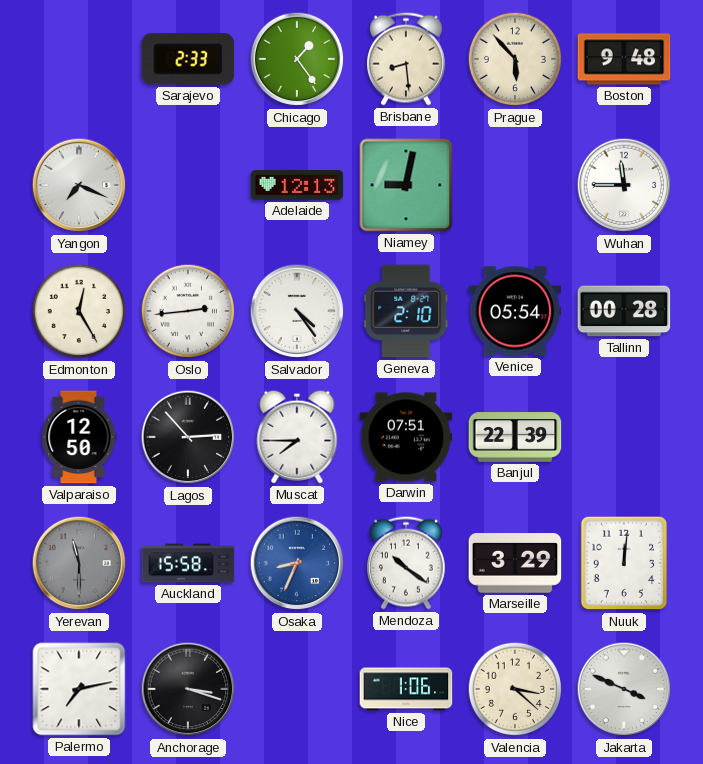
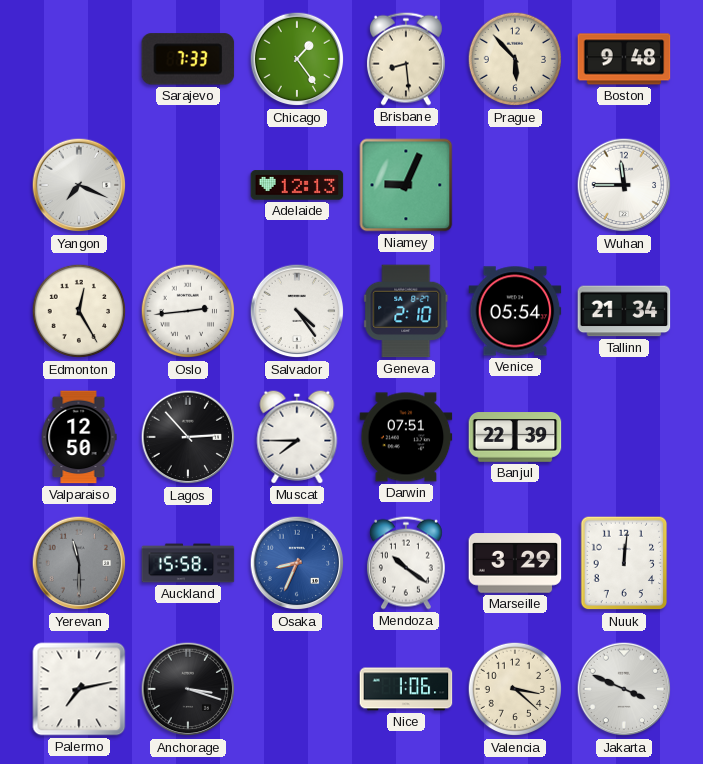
Sarajevo: 2:33 -> 7:33
Niamey: 9:02 -> 9:04
Tallinn: 00:28 -> 21:34
